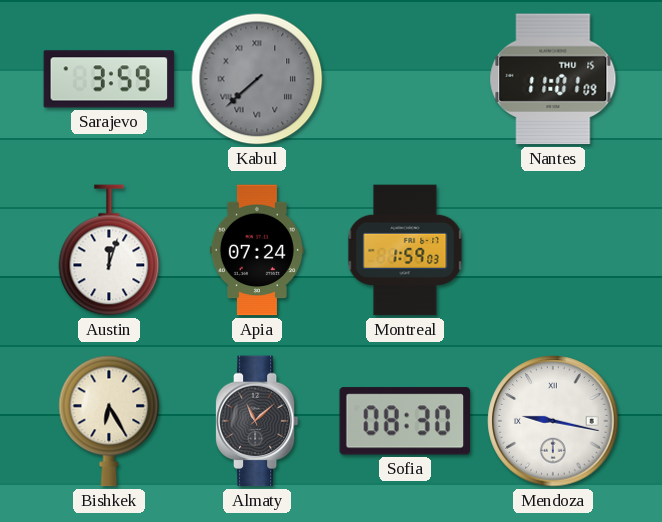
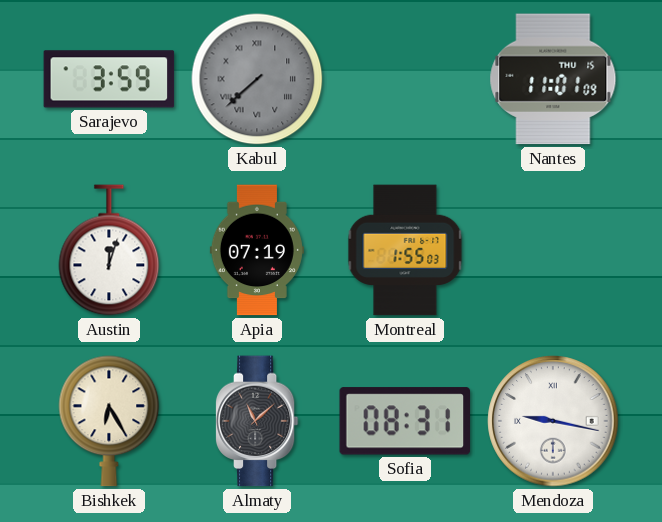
Apia: 07:24 -> 07:19
Montreal: 1:59 -> 1:55
Sofia: 08:30 -> 08:31
